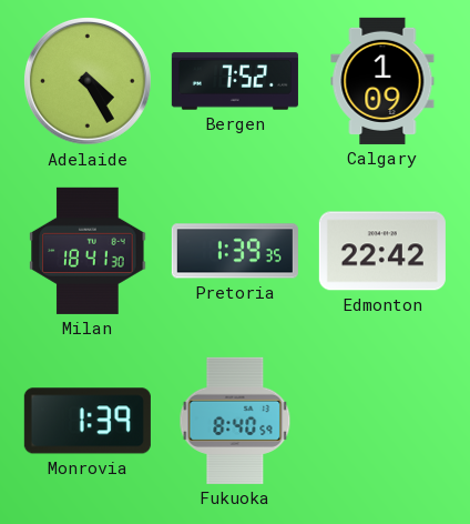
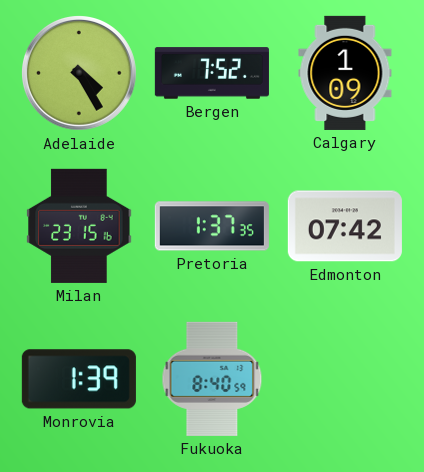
Milan: 18:41 -> 23:15
Pretoria: 1:39 -> 1:37
Edmonton: 22:42 -> 07:42
